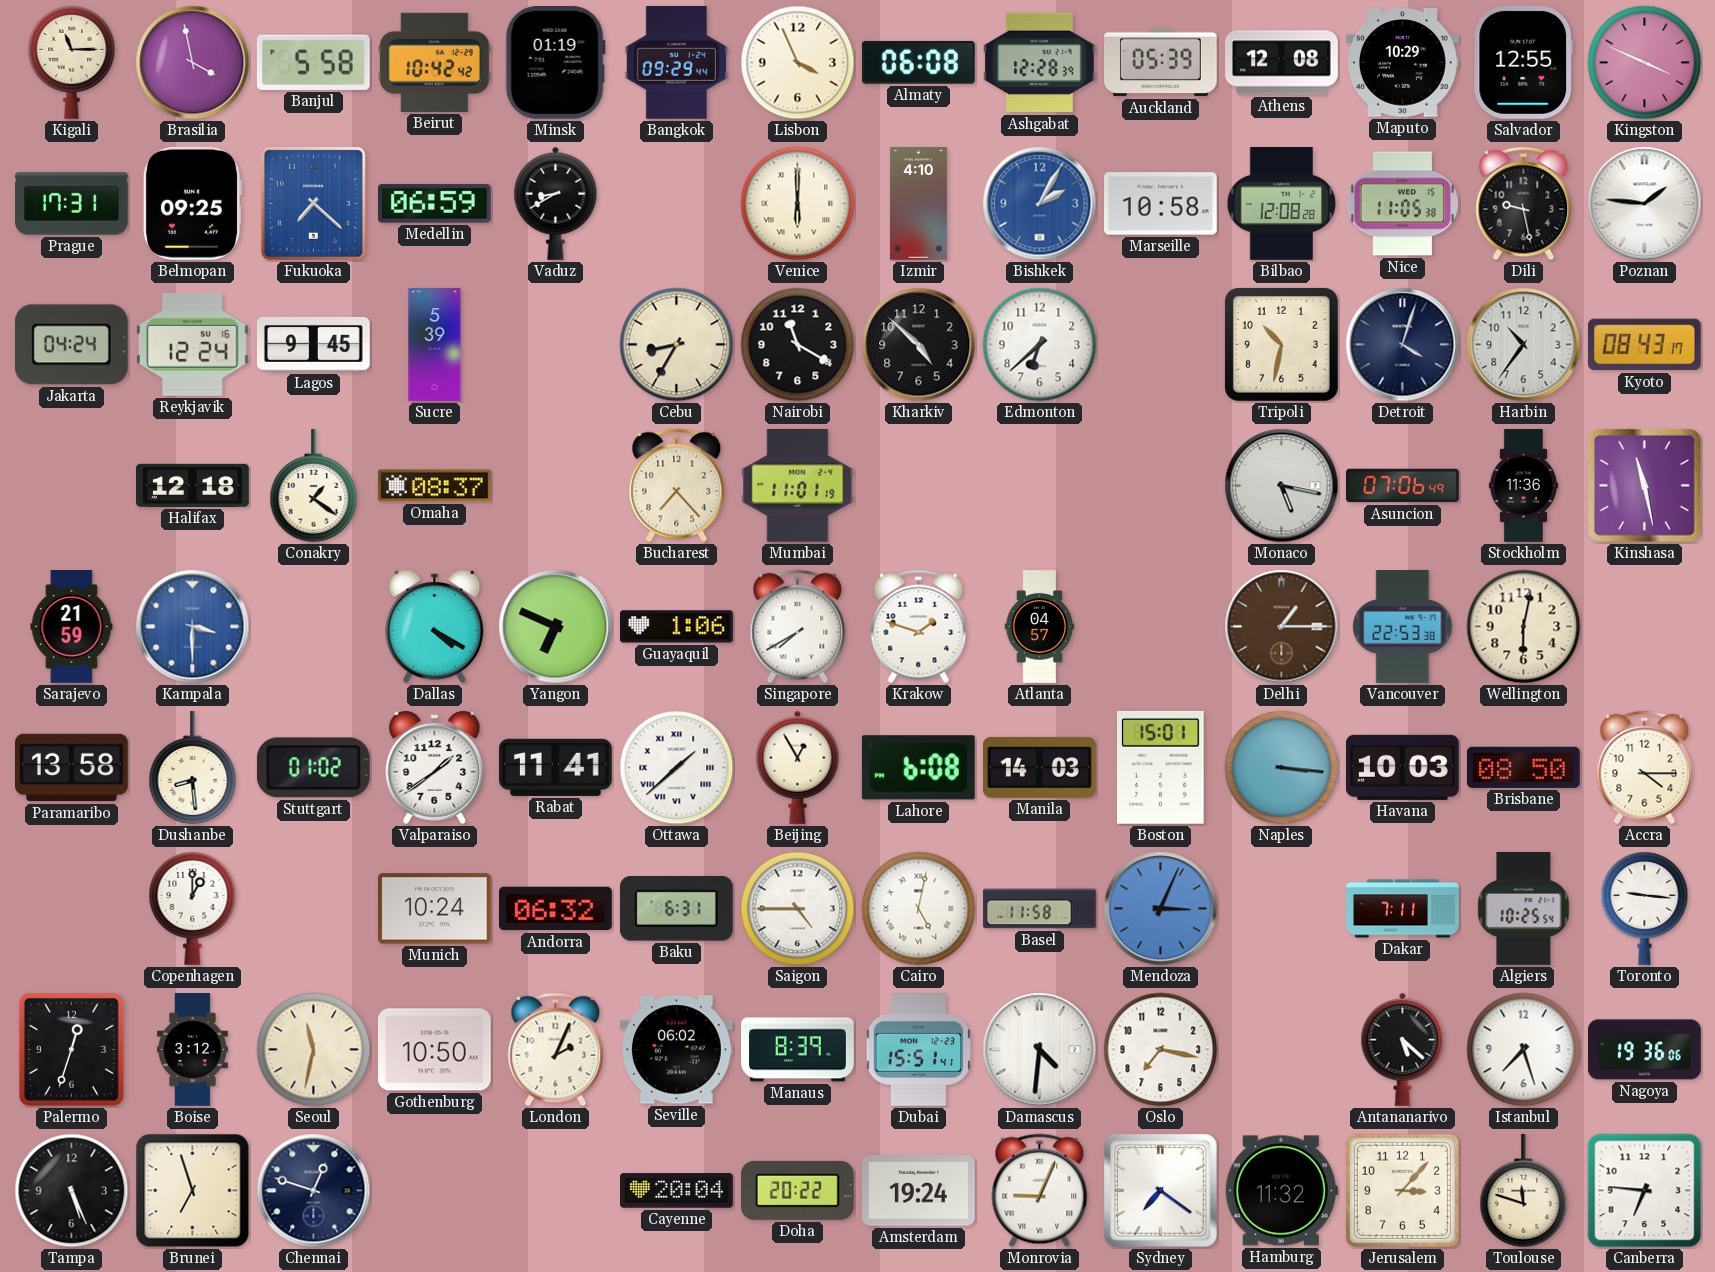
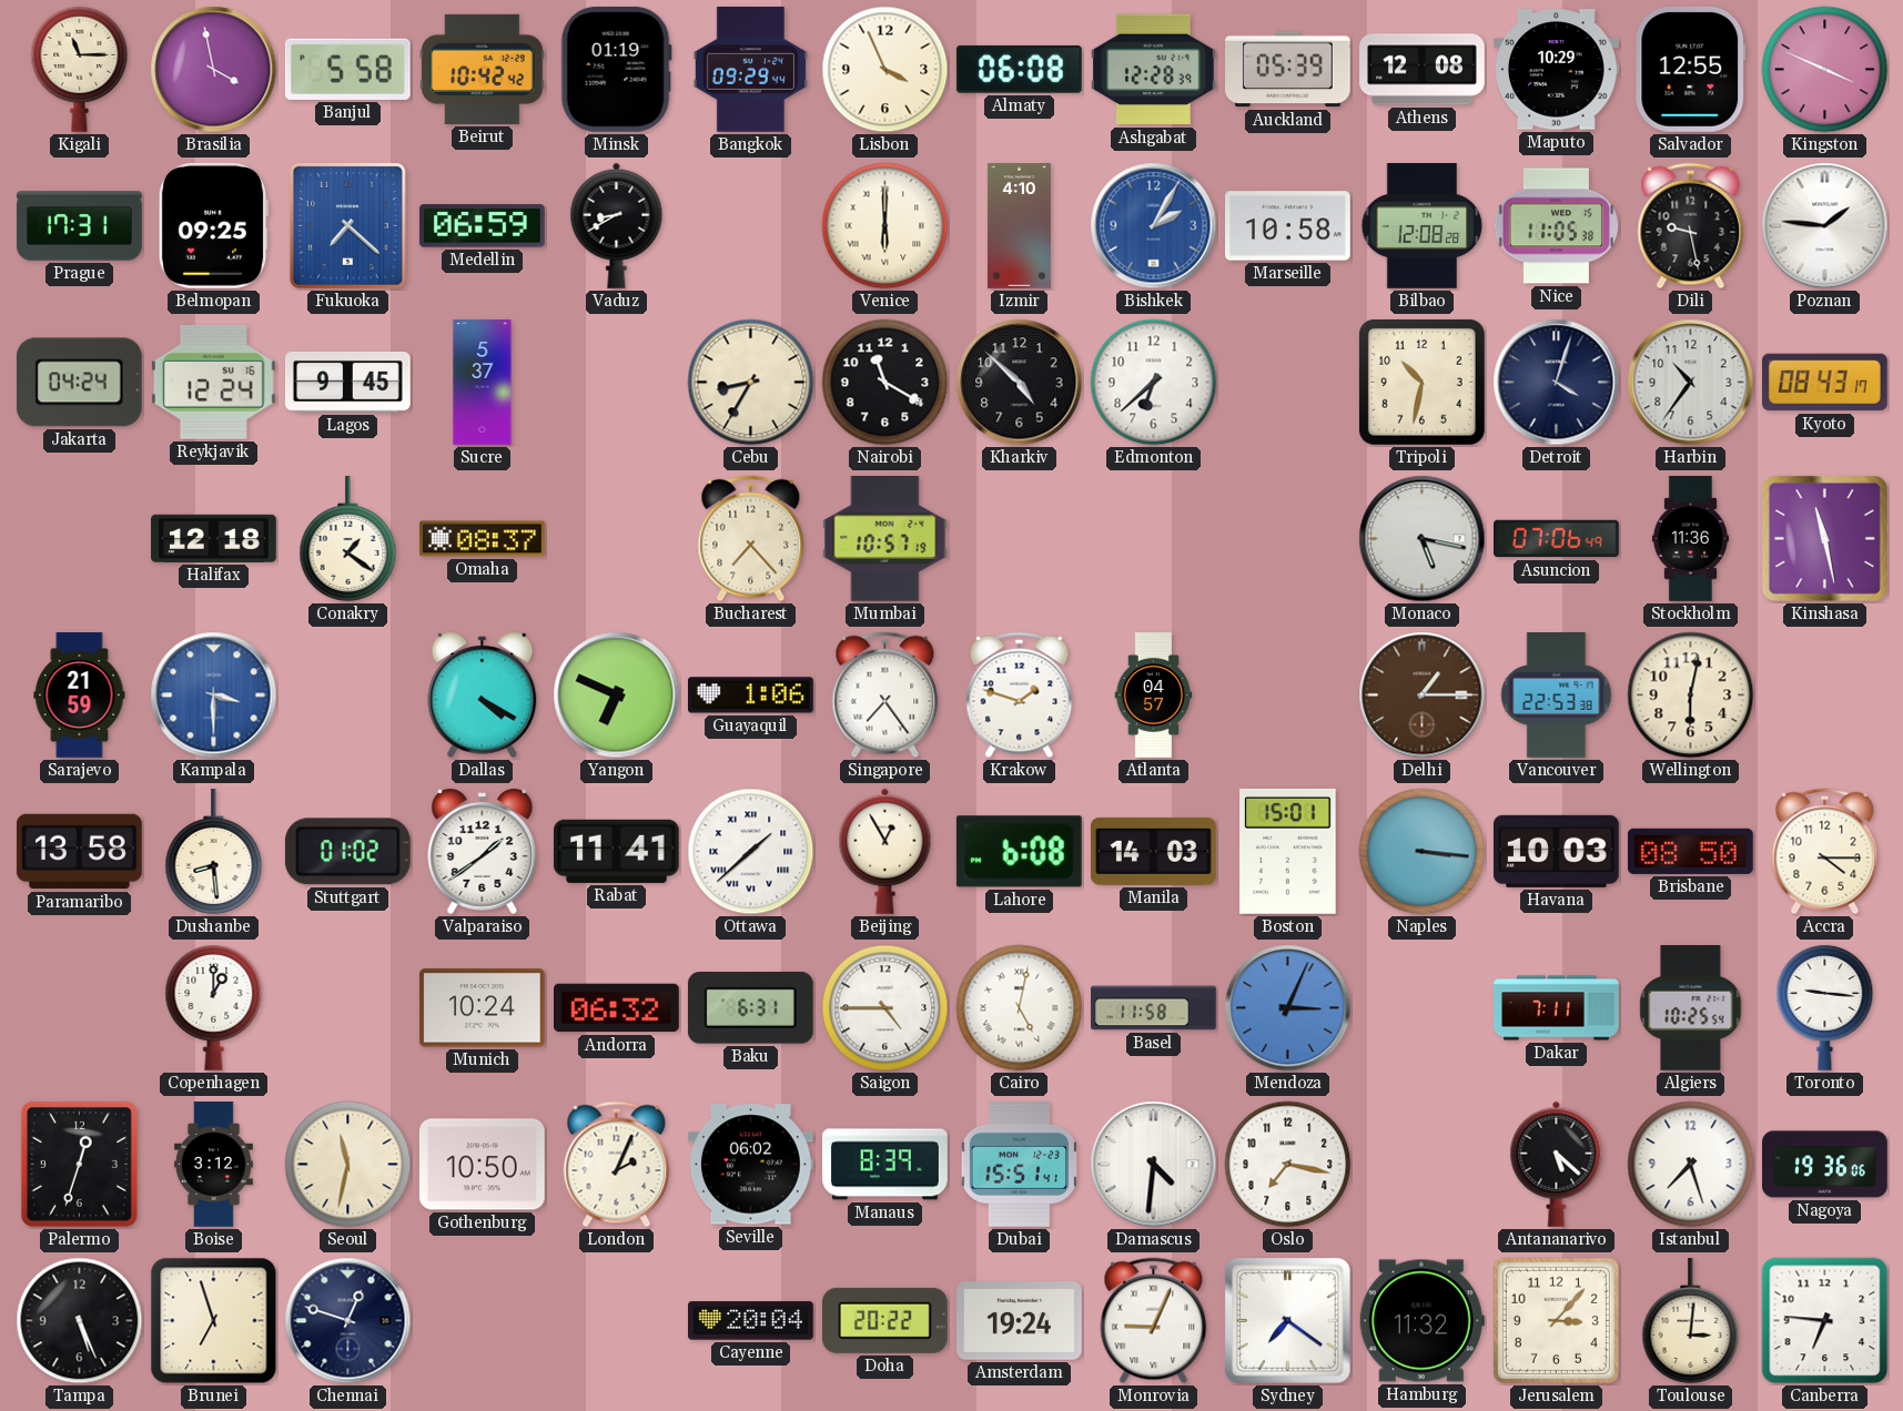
Sucre: 5:39 -> 5:37
Mumbai: 11:01 -> 10:57
Singapore: 7:40 -> 7:24
Toulouse: 11:48 -> 3:01
